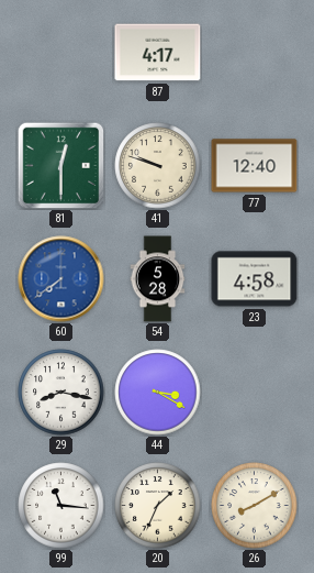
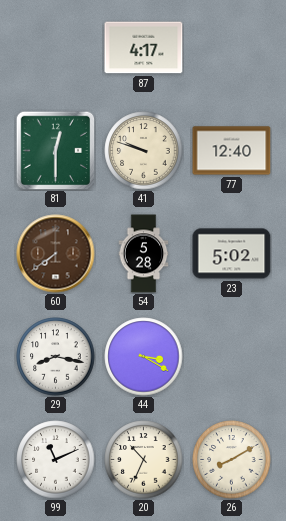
60 dial: blue -> brown
23: 4:58 -> 5:02
99: 11:16 -> 11:11
20: 1:34 -> 10:34
